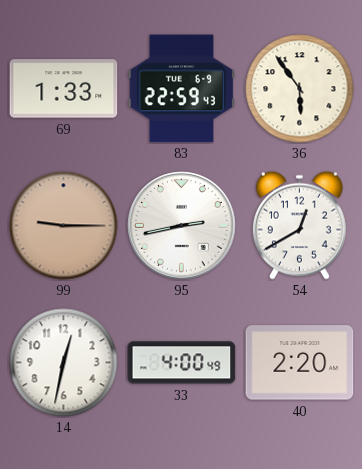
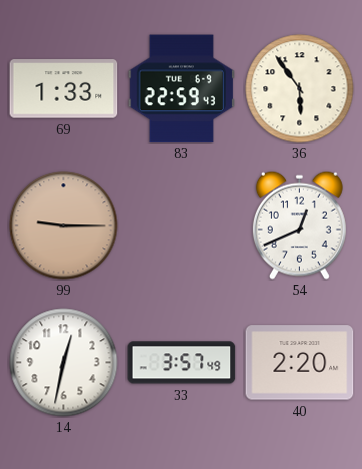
95: 2:43 -> none
54: 12:40 -> 12:41
33: 4:00 -> 3:57
